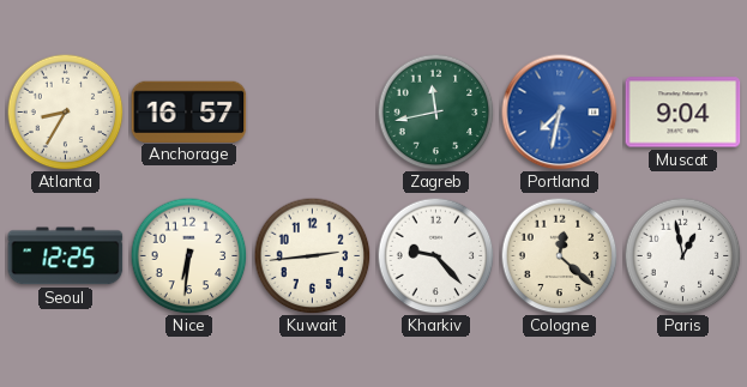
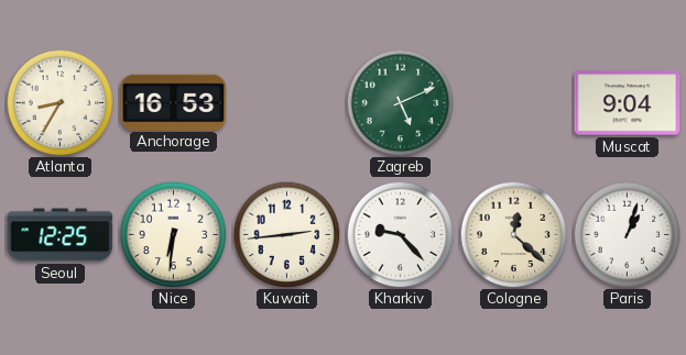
Anchorage: 16:57 -> 16:53
Zagreb: 11:43 -> 5:11
Portland: 7:32 -> none
Paris: 12:58 -> 1:03
